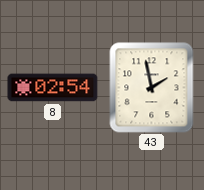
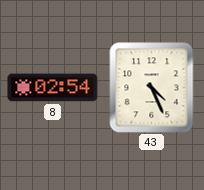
43: 1:58 -> 4:26
